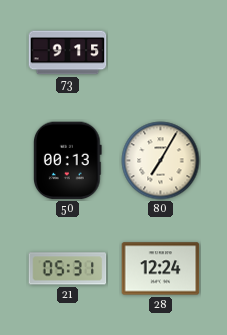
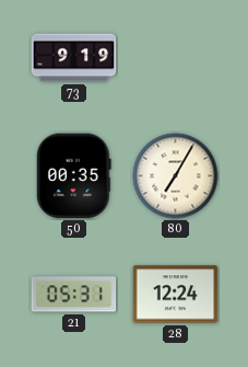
73: 9:15 -> 9:19
50: 00:13 -> 00:35
